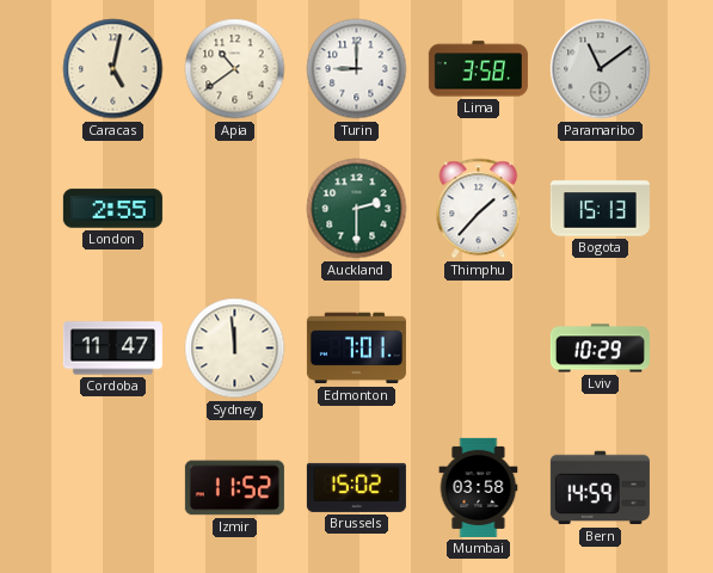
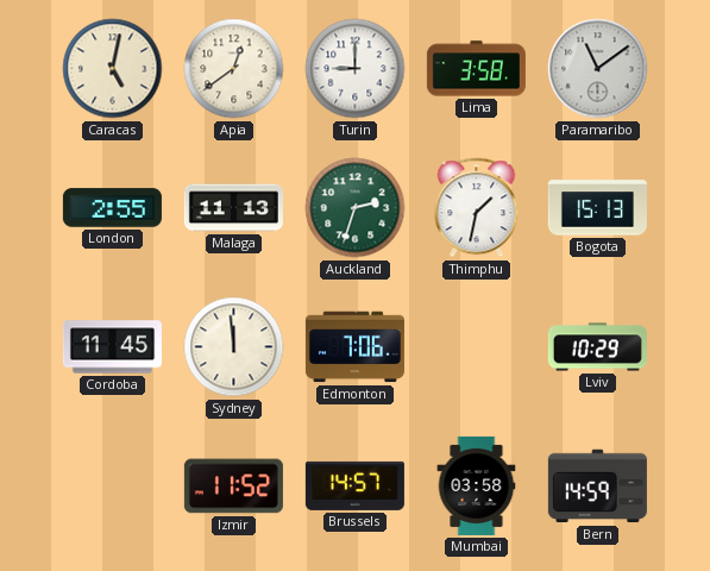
Apia: 10:39 -> 12:39
Malaga: none -> 11:13
Auckland: 2:30 -> 2:33
Thimphu: 1:37 -> 1:32
Cordoba: 11:47 -> 11:45
Edmonton: 7:01 -> 7:06
Brussels: 15:02 -> 14:57
